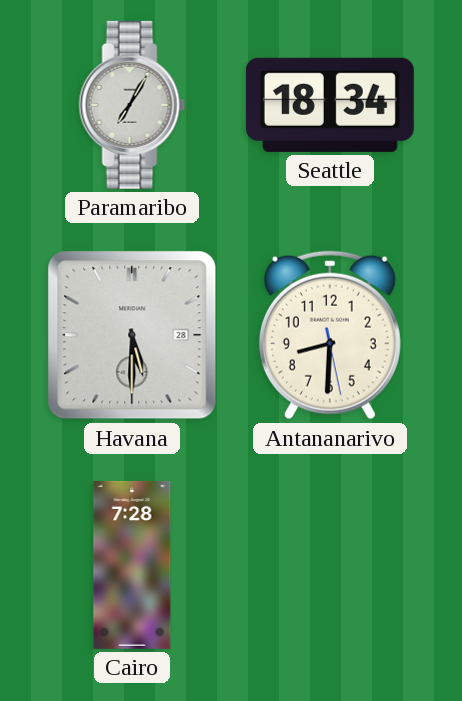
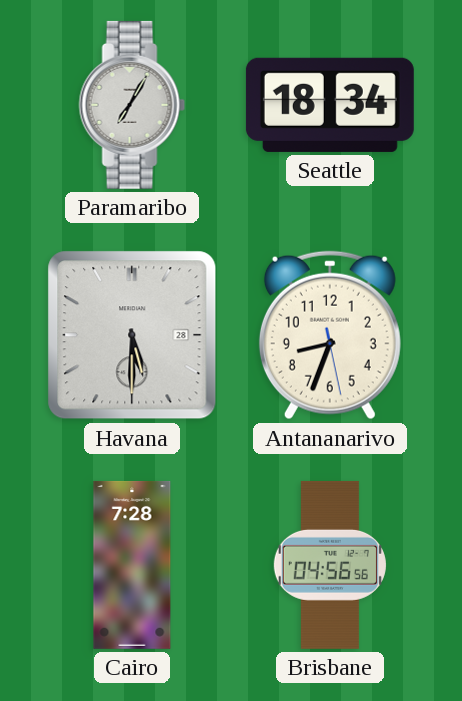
Antananarivo: 8:30 -> 8:33
Brisbane: none -> 04:56
